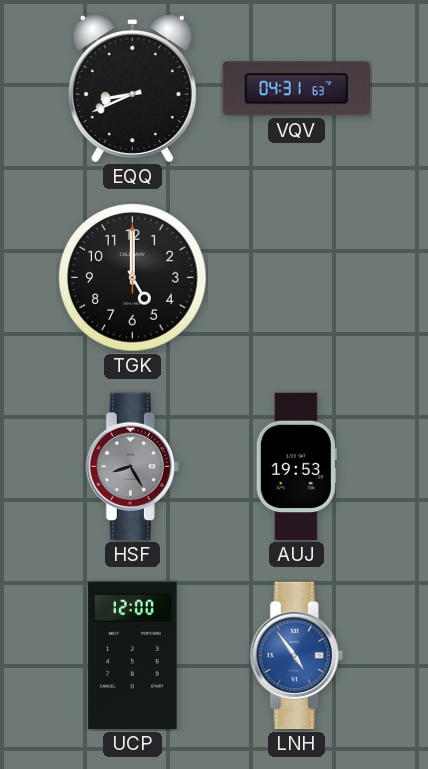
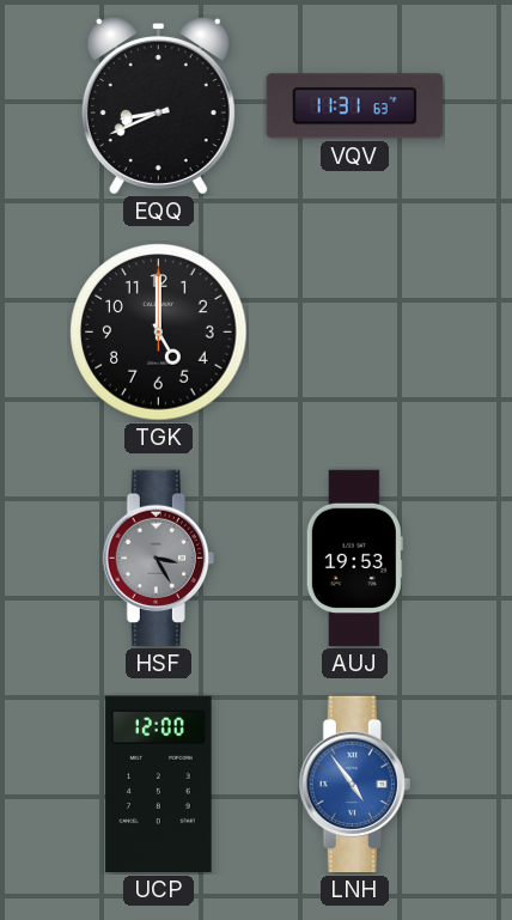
VQV: 04:31 -> 11:31
HSF: 8:25 -> 3:25
